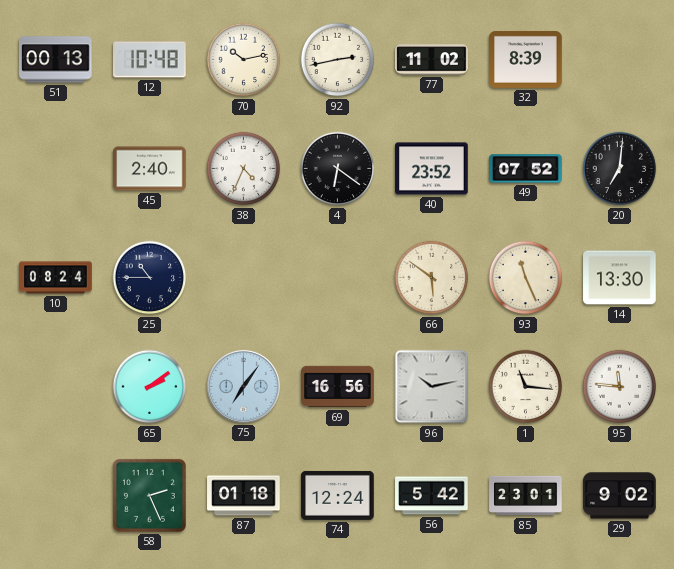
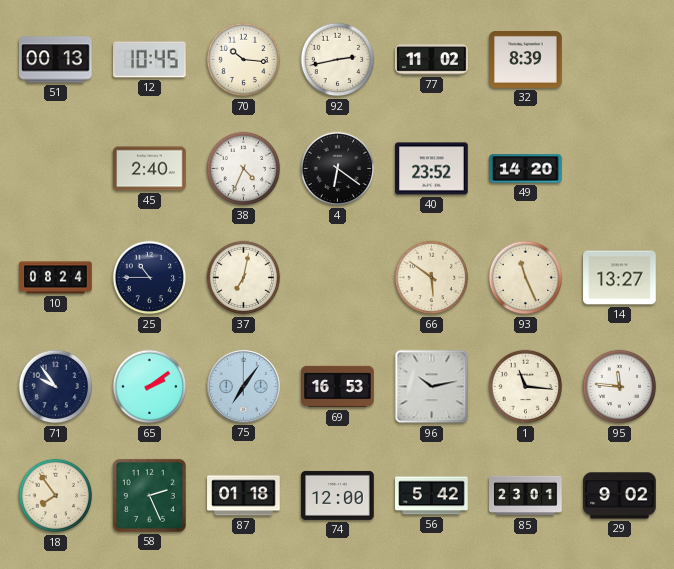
12: 10:48 -> 10:45
70: 10:13 -> 10:16
49: 07:52 -> 14:20
20: 7:01 -> none
37: none -> 7:02
14: 13:30 -> 13:27
71: none -> 9:54
69: 16:56 -> 16:53
18: none -> 7:54
74: 12:24 -> 12:00
